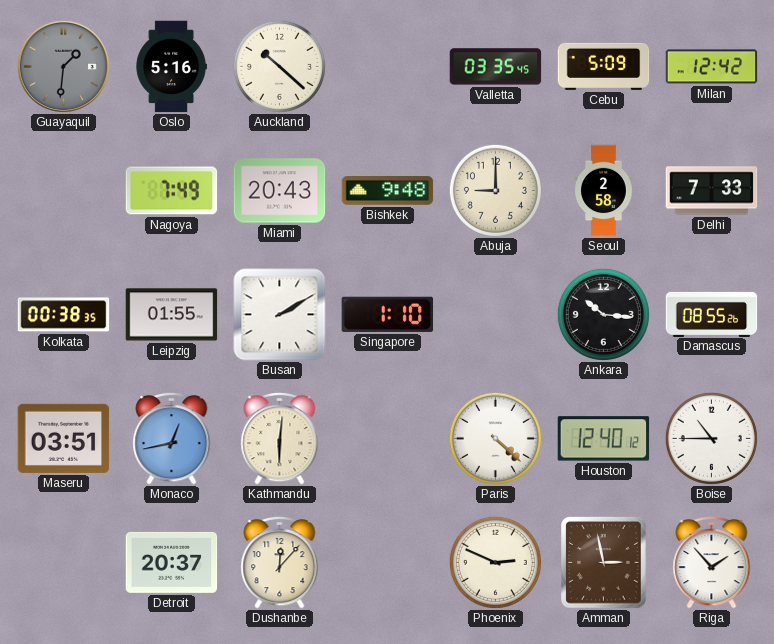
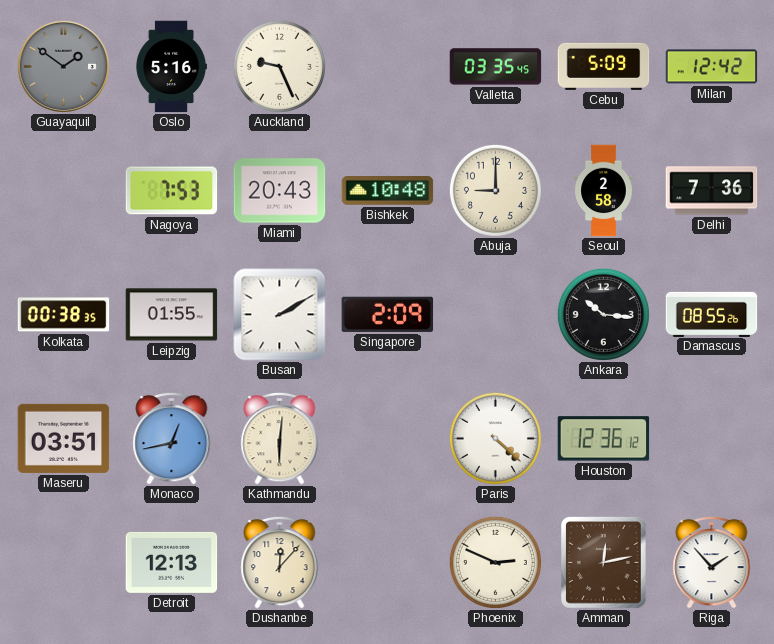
Guayaquil: 1:31 -> 1:51
Auckland: 10:22 -> 9:26
Nagoya: 7:49 -> 7:53
Bishkek: 9:48 -> 10:48
Delhi: 7:33 -> 7:36
Singapore: 1:10 -> 2:09
Houston: 12:40 -> 12:36
Boise: 10:45 -> none
Detroit: 20:37 -> 12:13
Amman: 2:58 -> 12:13
